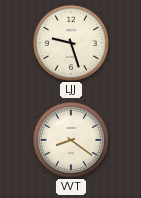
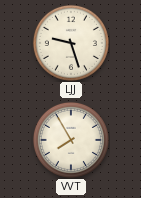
VVT: 8:21 -> 7:55
